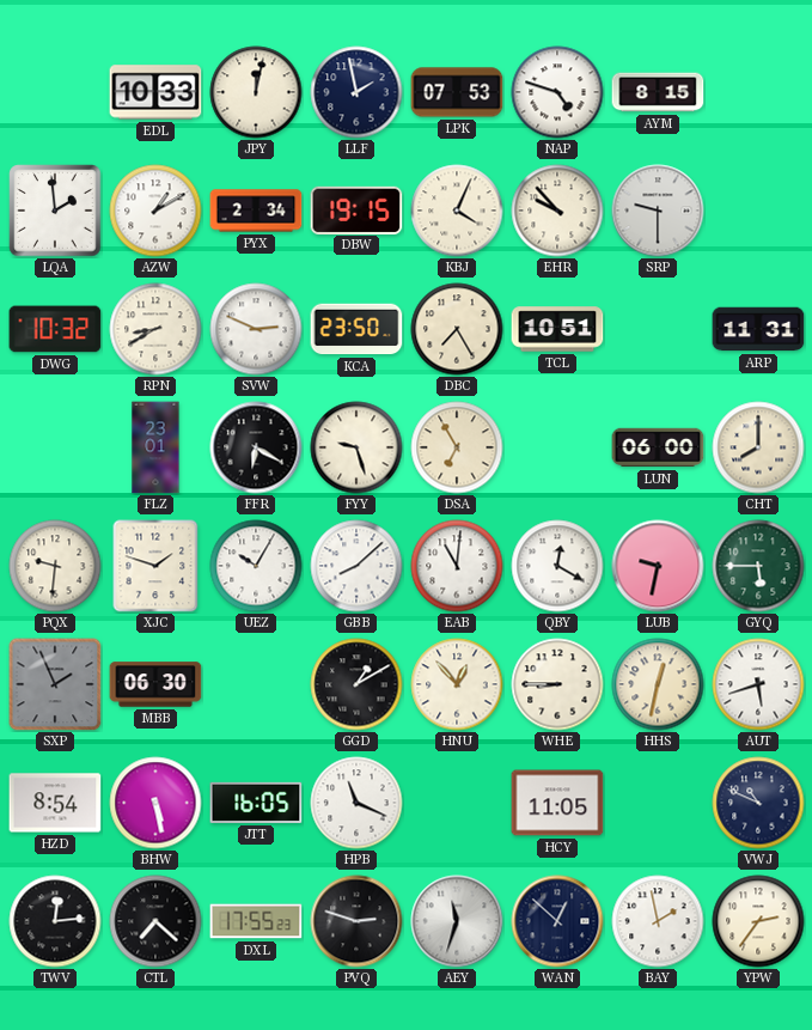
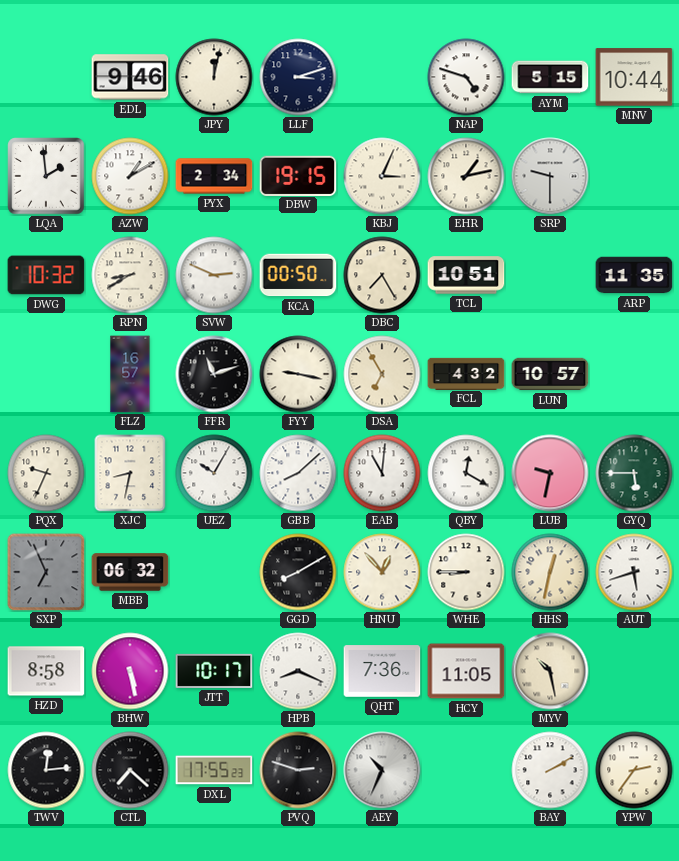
EDL: 10:33 -> 9:46
LLF: 1:58 -> 3:12
LPK: 07:53 -> none
AYM: 8:15 -> 5:15
MNV: none -> 10:44
KBJ: 4:04 -> 3:04
EHR: 9:53 -> 1:13
KCA: 23:50 -> 00:50
ARP: 11:31 -> 11:35
FLZ: 23:01 -> 16:57
FFR: 6:20 -> 11:12
FYY: 9:27 -> 9:17
FCL: none -> 4:32
LUN: 06:00 -> 10:57
CHT: 8:00 -> none
PQX: 9:31 -> 9:34
XJC: 1:48 -> 8:32
SXP: 1:56 -> 6:56
MBB: 06:30 -> 06:32
GGD: 1:10 -> 8:10
HZD: 8:54 -> 8:58
JTT: 16:05 -> 10:17
HPB: 11:19 -> 8:19
QHT: none -> 7:36
MYV: none -> 10:28
VWJ: 10:49 -> none
AEY: 11:33 -> 10:34
WAN: 12:52 -> none
BAY: 1:58 -> 2:10
